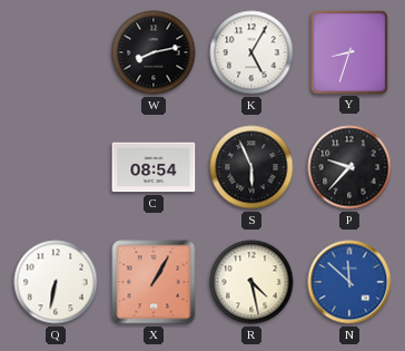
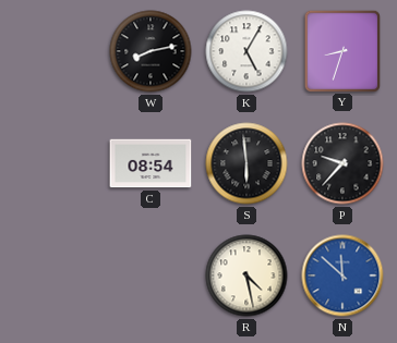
S: 5:56 -> 5:59
Q: 6:32 -> none
X: 1:05 -> none
